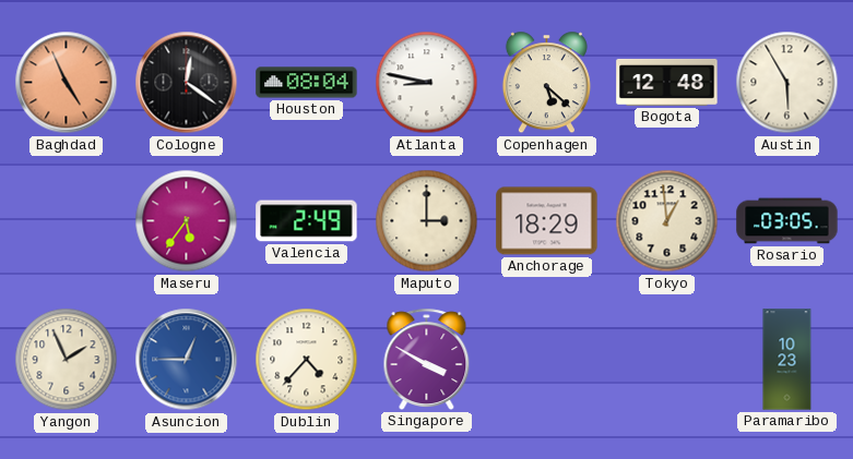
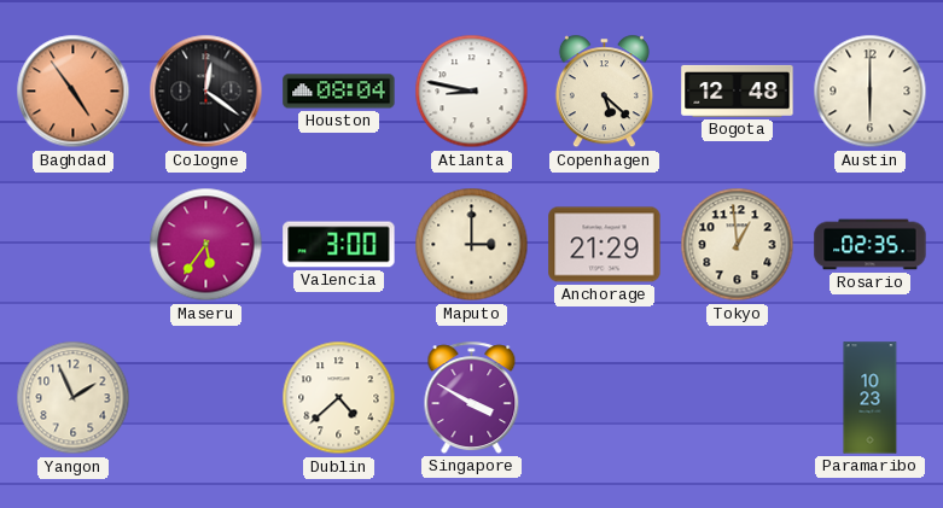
Baghdad: 4:56 -> 4:54
Austin: 5:55 -> 6:00
Valencia: 2:49 -> 3:00
Anchorage: 18:29 -> 21:29
Rosario: 03:05 -> 02:35
Asuncion: 12:45 -> none
Dublin: 4:37 -> 4:38
